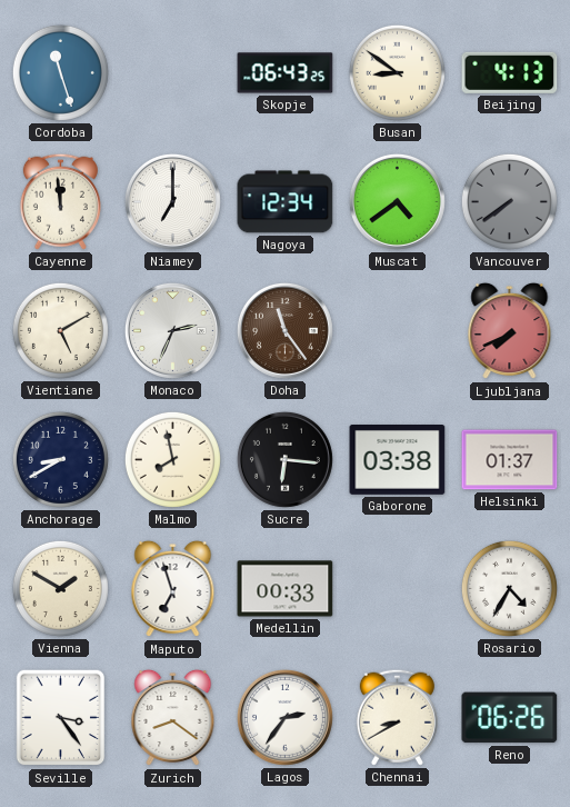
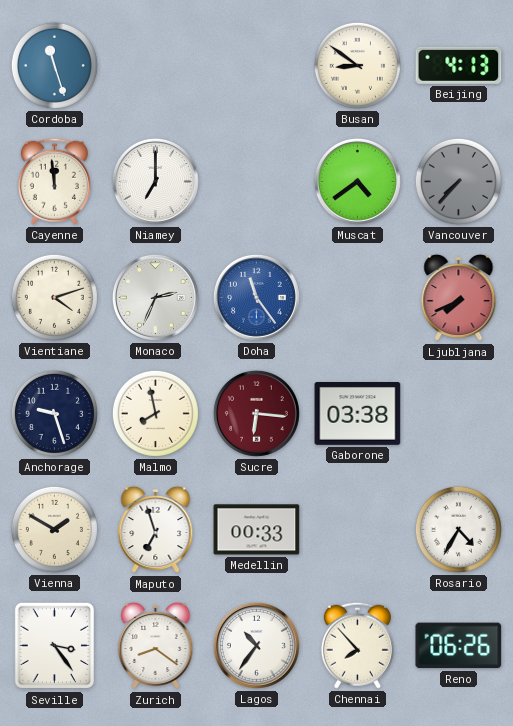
Skopje: 06:43 -> none
Nagoya: 12:34 -> none
Vancouver: 7:39 -> 7:37
Vientiane: 5:10 -> 4:12
Doha dial: brown -> blue
Anchorage: 8:40 -> 9:27
Sucre dial: black -> burgundy
Helsinki: 01:37 -> none
Lagos: 2:36 -> 10:36
Chennai: 8:40 -> 7:53
